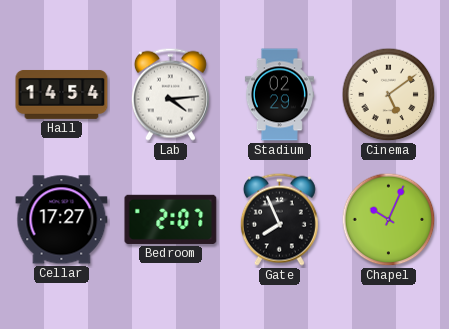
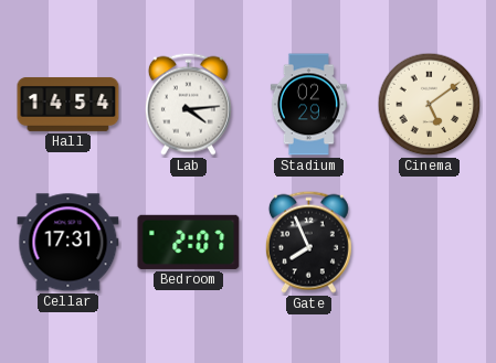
Cellar: 17:27 -> 17:31
Chapel: 10:04 -> none
